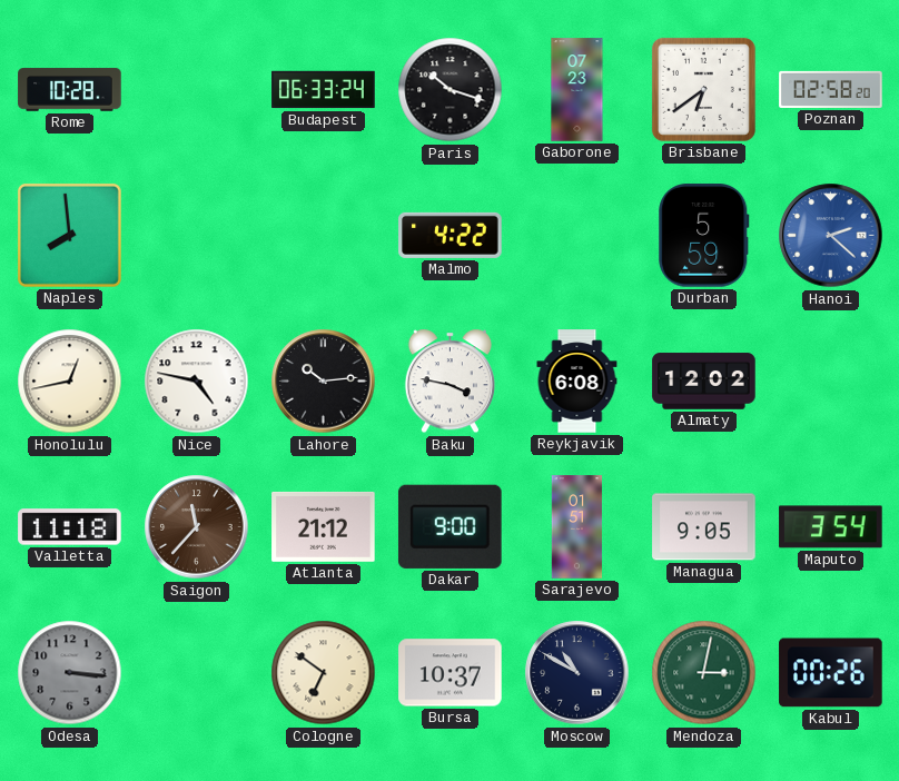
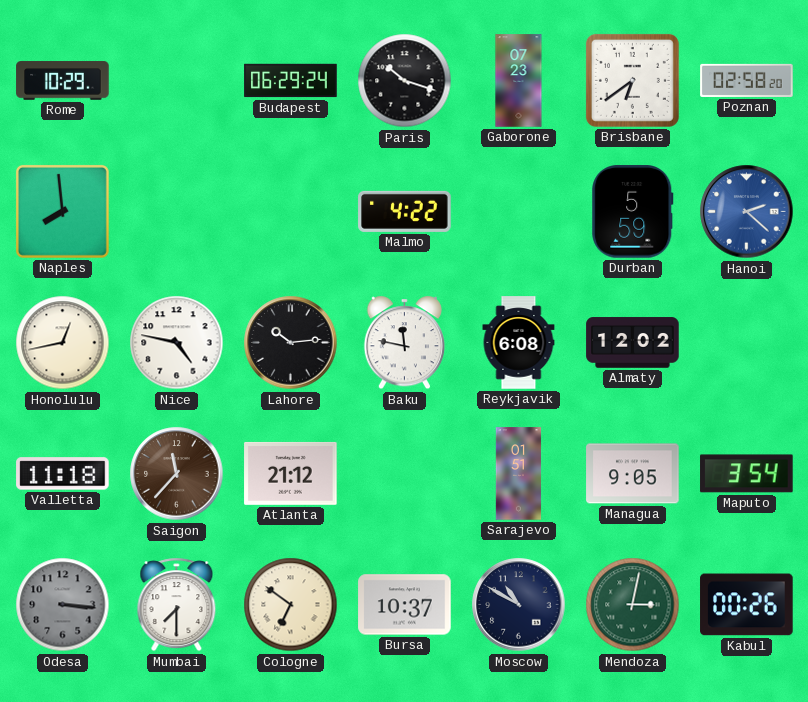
Rome: 10:28 -> 10:29
Budapest: 06:33 -> 06:29
Baku: 3:47 -> 11:47
Dakar: 9:00 -> none
Mumbai: none -> 7:30
